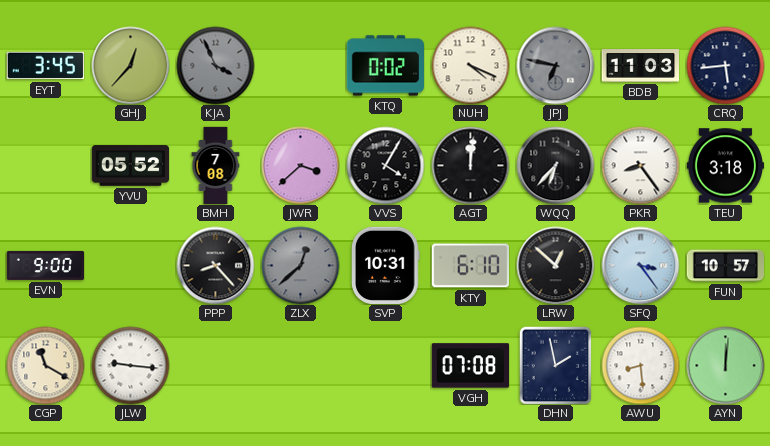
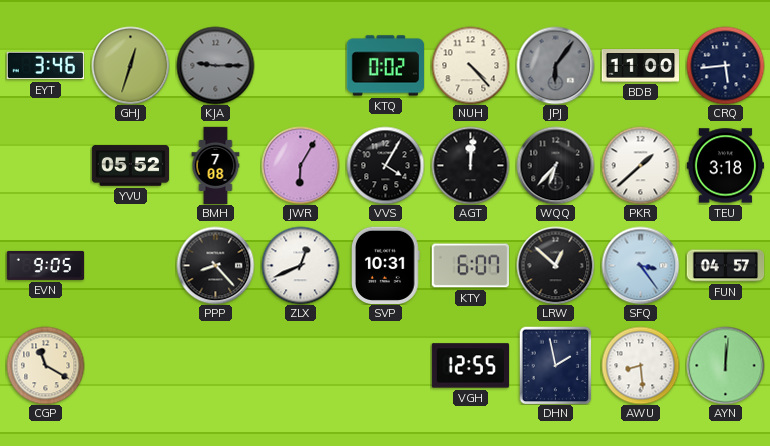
EYT: 3:45 -> 3:46
GHJ: 12:37 -> 12:33
KJA: 3:56 -> 9:15
NUH: 4:19 -> 4:23
JPJ: 6:47 -> 6:06
BDB: 11:03 -> 11:00
JWR: 3:38 -> 6:05
PKR: 8:24 -> 1:38
EVN: 9:00 -> 9:05
ZLX: 12:38 -> 12:41
ZLX dial: grey -> white
KTY: 6:10 -> 6:07
FUN: 10:57 -> 04:57
JLW: 9:16 -> none
VGH: 07:08 -> 12:55
